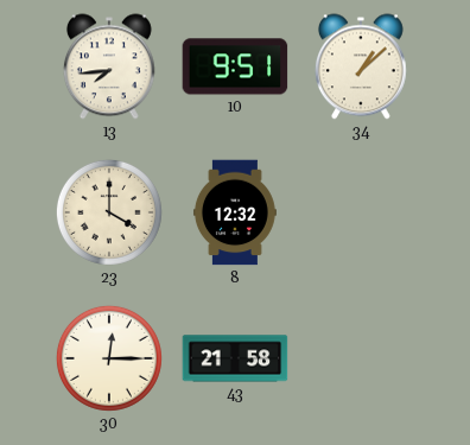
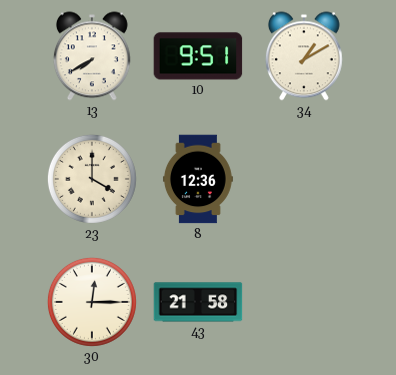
13: 7:44 -> 7:40
34: 1:08 -> 1:10
8: 12:32 -> 12:36
